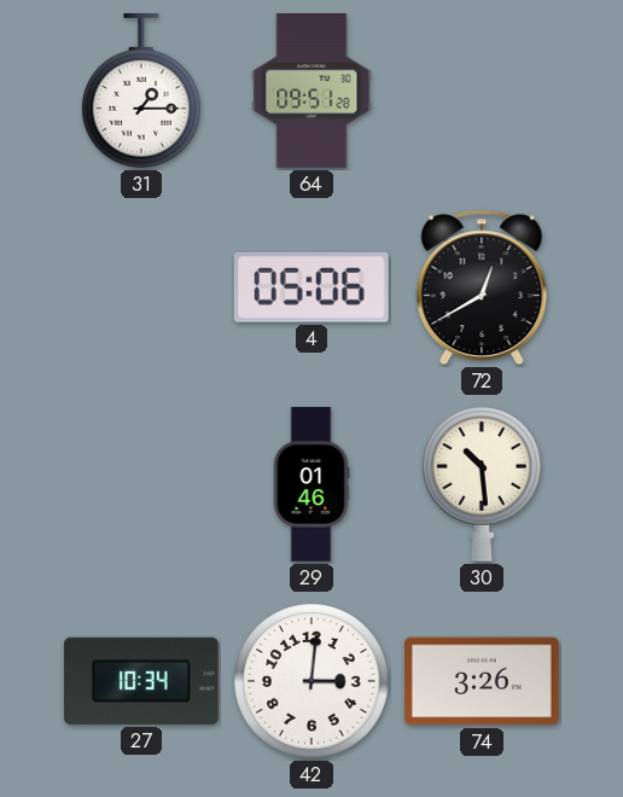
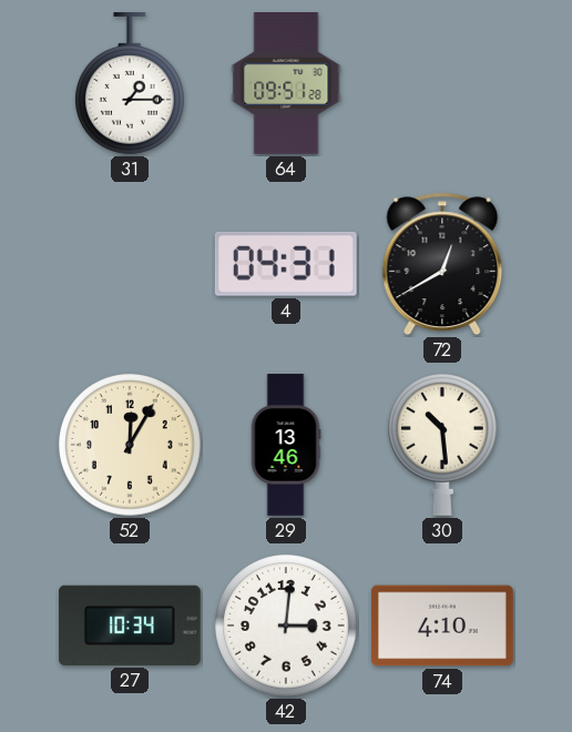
4: 05:06 -> 04:31
52: none -> 12:05
29: 01:46 -> 13:46
74: 3:26 -> 4:10
